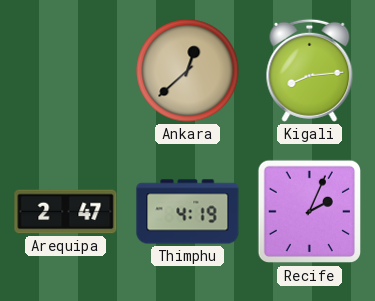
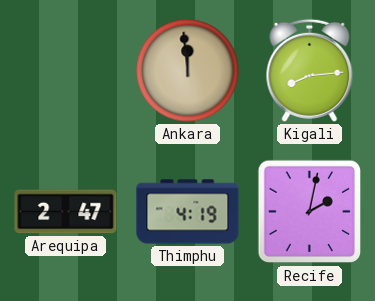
Ankara: 12:38 -> 11:59
Recife: 2:04 -> 2:02
